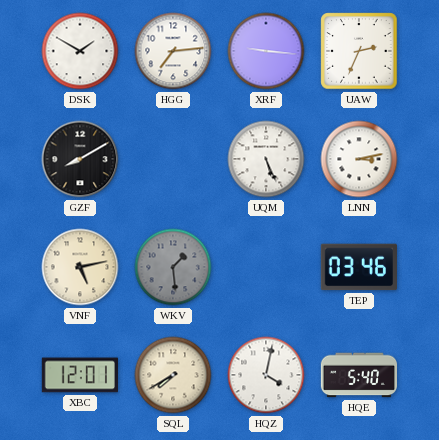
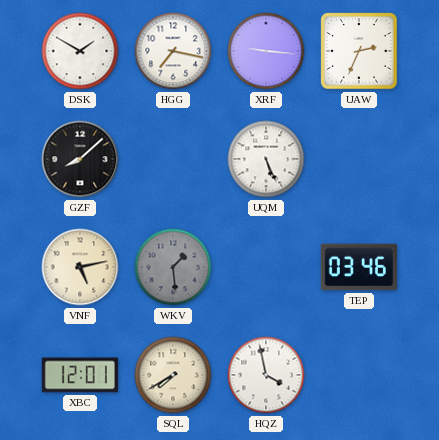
HGG: 7:14 -> 7:17
GZF: 8:10 -> 8:08
LNN: 3:13 -> none
HQZ: 4:02 -> 3:58
HQE: 5:40 -> none
